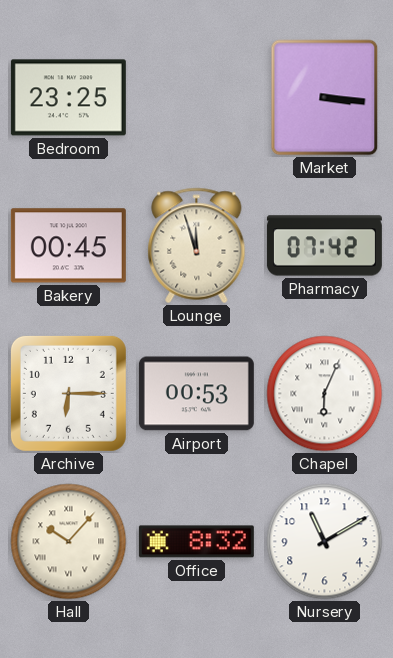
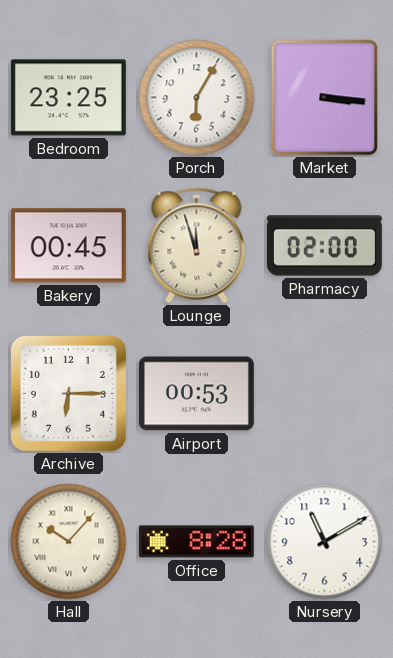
Porch: none -> 6:05
Pharmacy: 07:42 -> 02:00
Chapel: 6:04 -> none
Office: 8:32 -> 8:28
